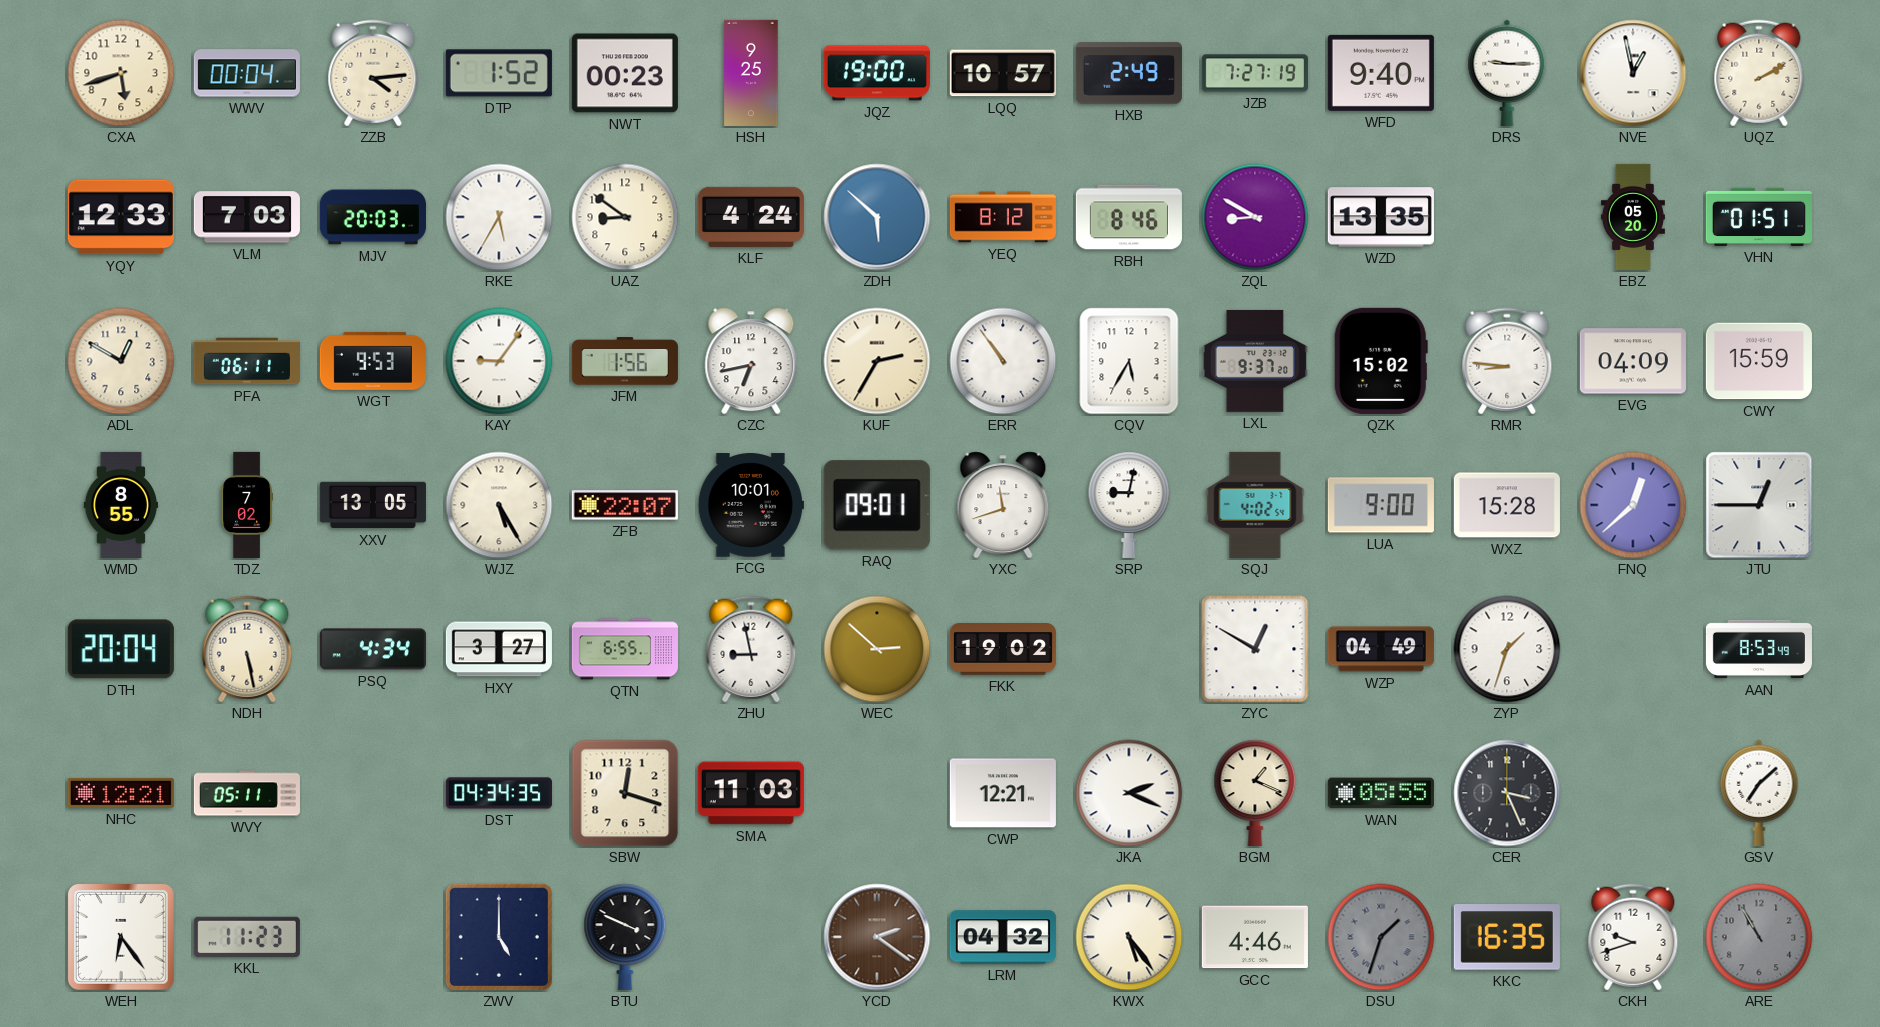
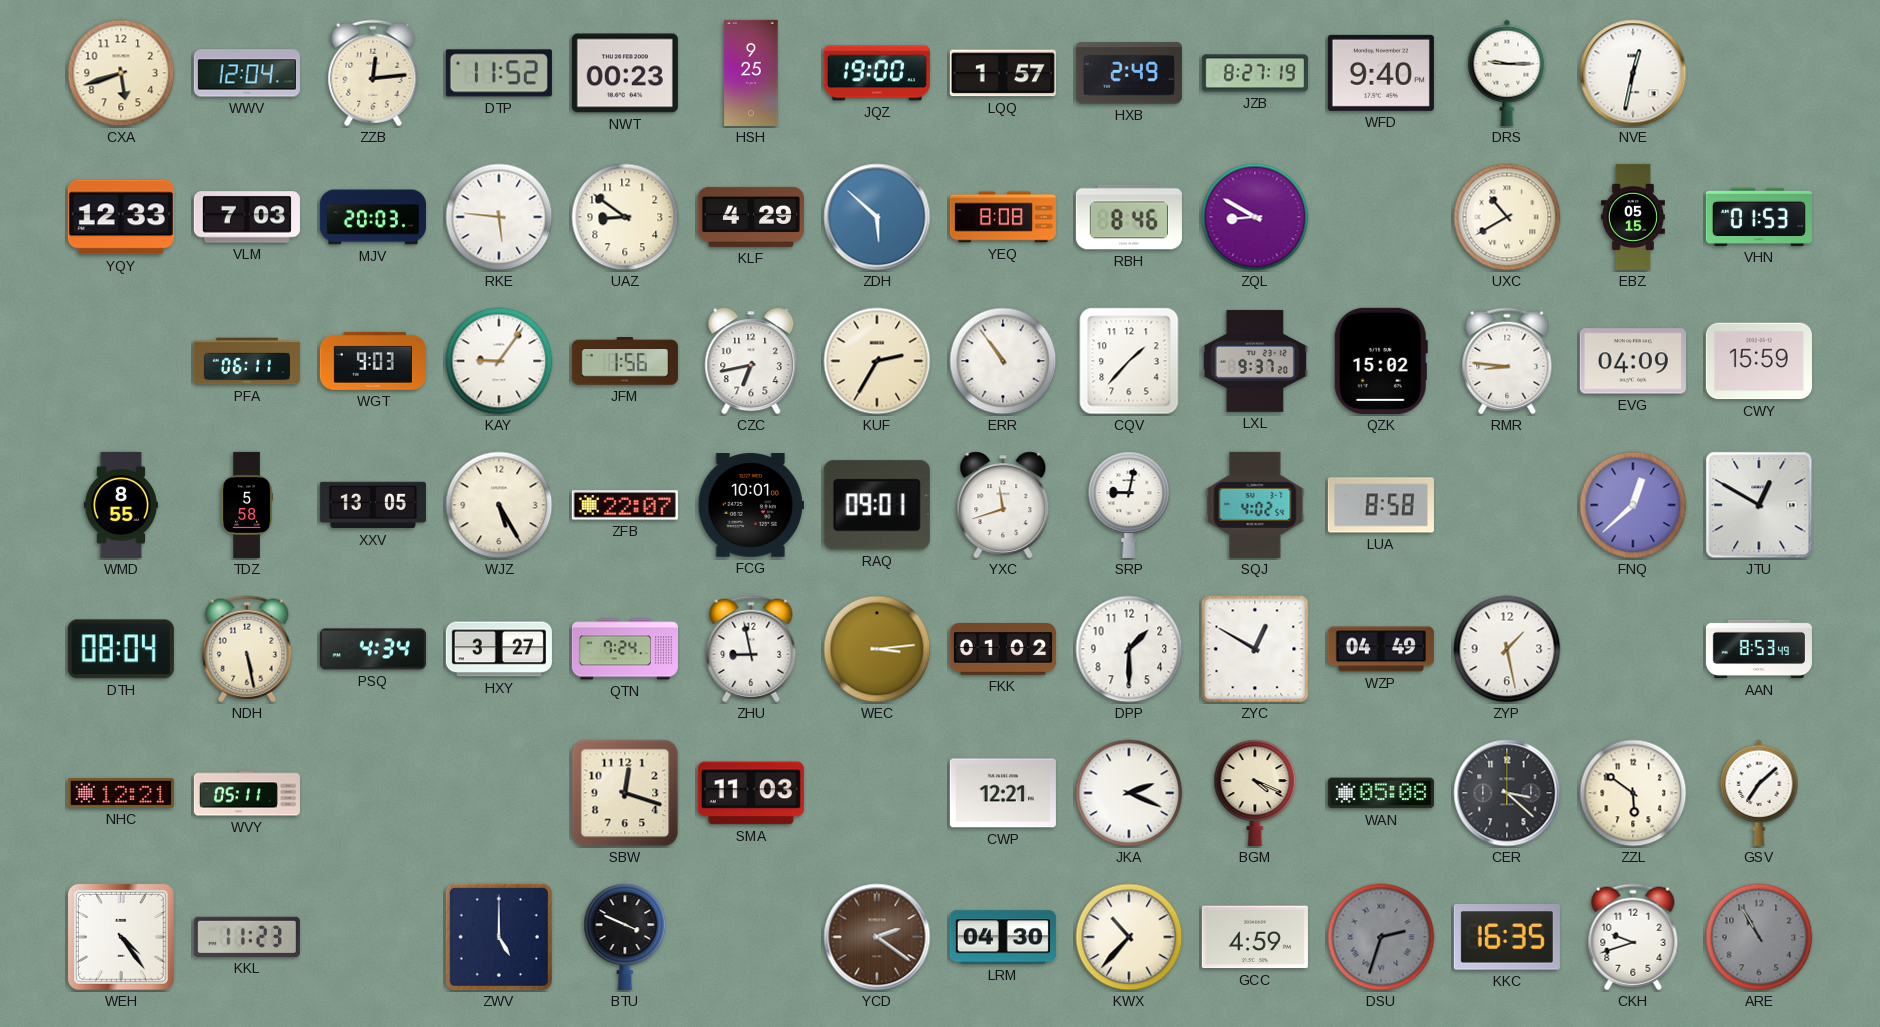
WWV: 00:04 -> 12:04
ZZB: 4:14 -> 12:14
DTP: 1:52 -> 11:52
LQQ: 10:57 -> 1:57
JZB: 7:27 -> 8:27
NVE: 12:58 -> 12:32
UQZ: 2:10 -> none
RKE: 5:35 -> 5:46
KLF: 4:24 -> 4:29
YEQ: 8:12 -> 8:08
WZD: 13:35 -> none
UXC: none -> 10:40
EBZ: 05:20 -> 05:15
VHN: 01:51 -> 01:53
ADL: 12:50 -> none
WGT: 9:53 -> 9:03
CQV: 5:35 -> 1:37
TDZ: 7:02 -> 5:58
LUA: 9:00 -> 8:58
WXZ: 15:28 -> none
JTU: 12:45 -> 12:50
DTH: 20:04 -> 08:04
QTN: 6:55 -> 7:24
WEC: 2:52 -> 3:14
FKK: 19:02 -> 01:02
DPP: none -> 1:30
ZYP: 1:33 -> 1:28
DST: 04:34 -> none
BGM: 1:19 -> 4:19
WAN: 05:55 -> 05:08
CER: 3:26 -> 3:22
ZZL: none -> 5:51
WEH: 6:24 -> 4:24
LRM: 04:32 -> 04:30
KWX: 5:24 -> 10:37
GCC: 4:46 -> 4:59
DSU: 1:33 -> 2:33
